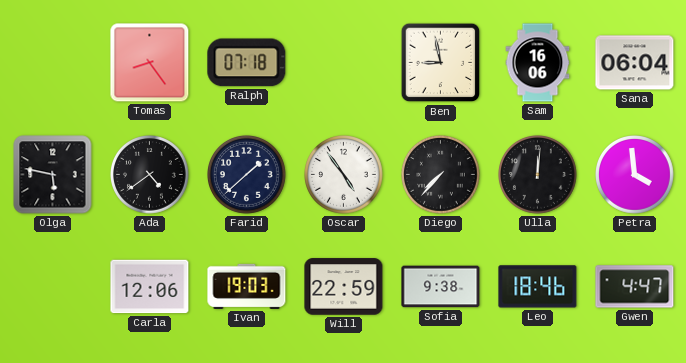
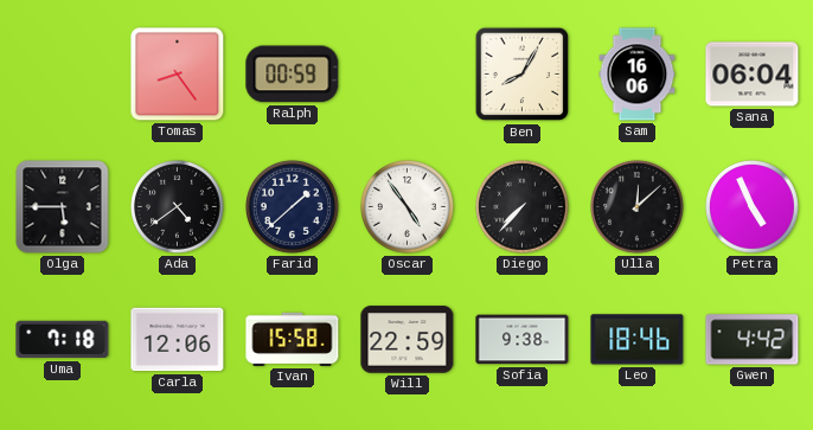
Ralph: 07:18 -> 00:59
Ben: 8:58 -> 8:05
Olga: 5:47 -> 5:45
Ulla: 12:01 -> 12:08
Petra: 3:59 -> 4:56
Uma: none -> 7:18
Ivan: 19:03 -> 15:58
Gwen: 4:47 -> 4:42
